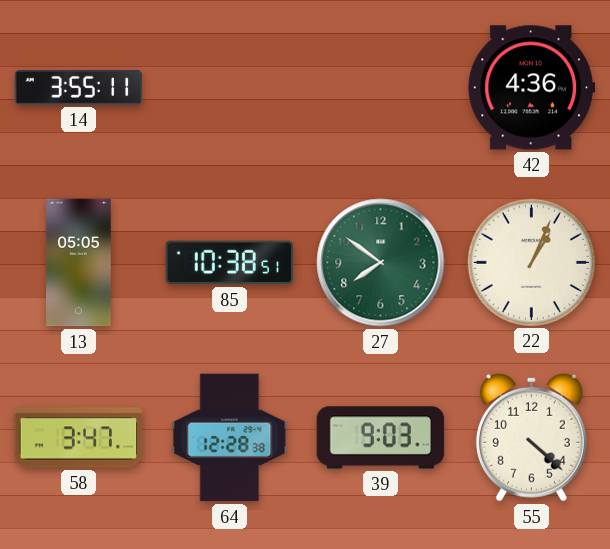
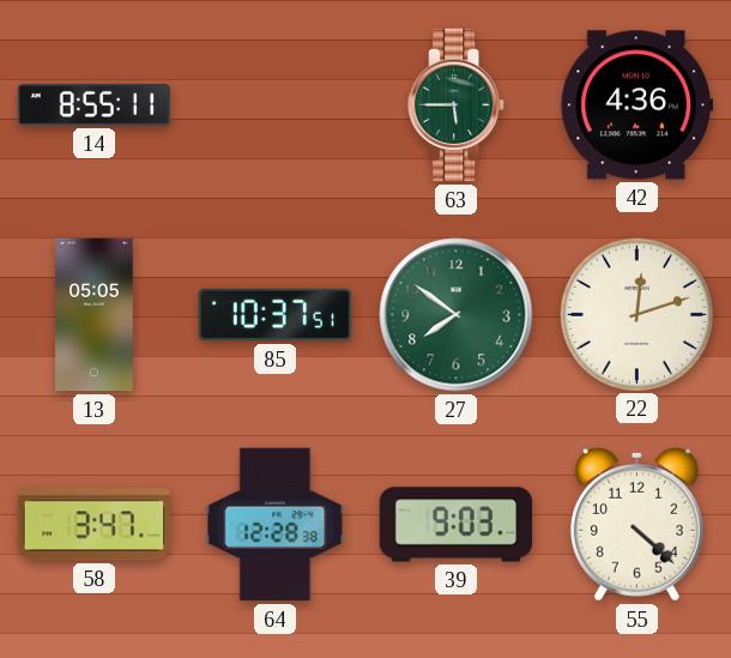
14: 3:55 -> 8:55
63: none -> 5:45
85: 10:38 -> 10:37
22: 1:04 -> 12:12
